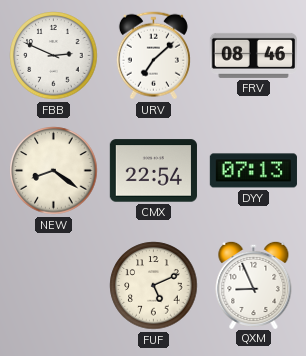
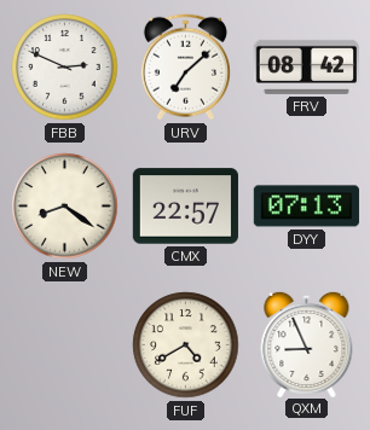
FRV: 08:46 -> 08:42
CMX: 22:54 -> 22:57
FUF: 5:11 -> 4:40
